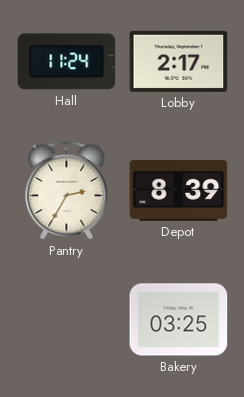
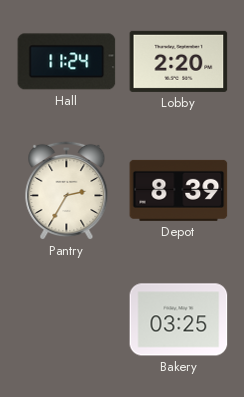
Lobby: 2:17 -> 2:20
